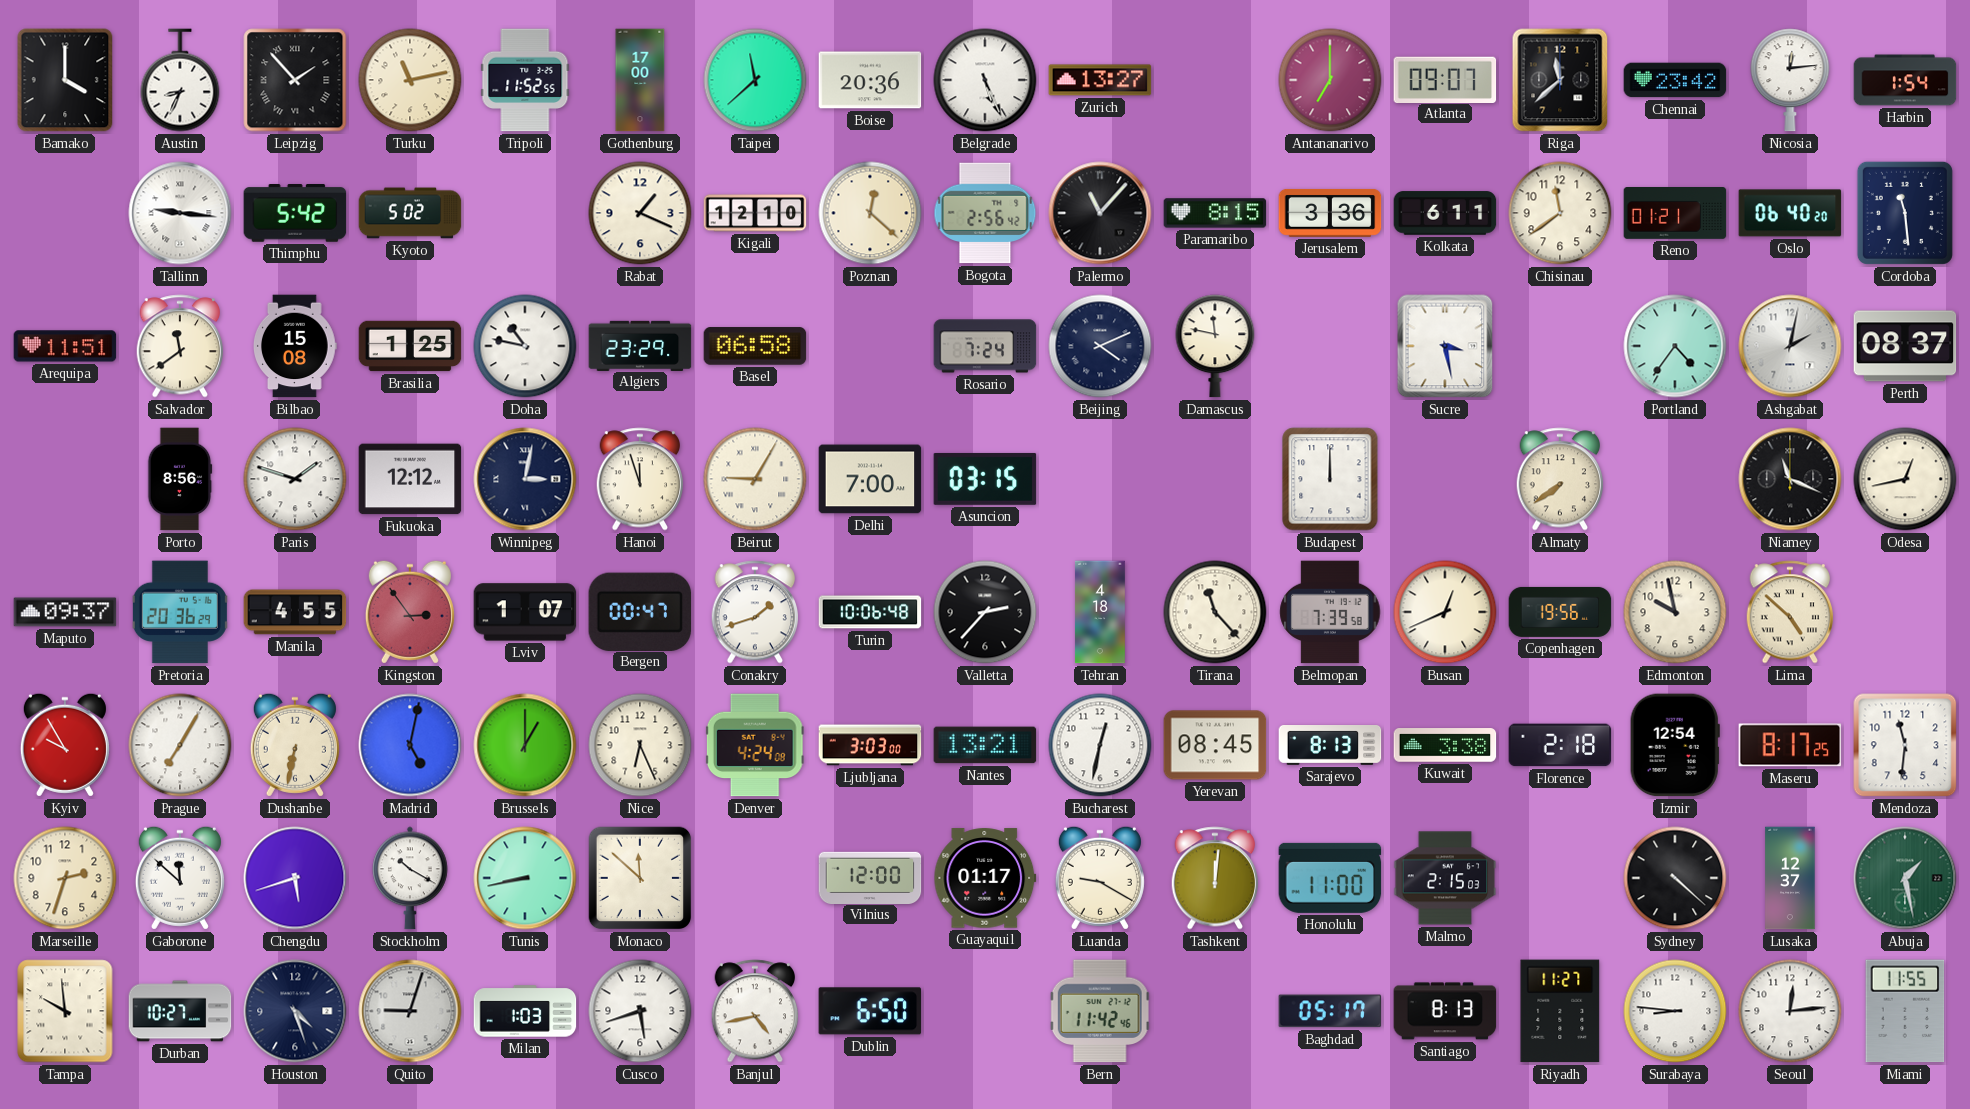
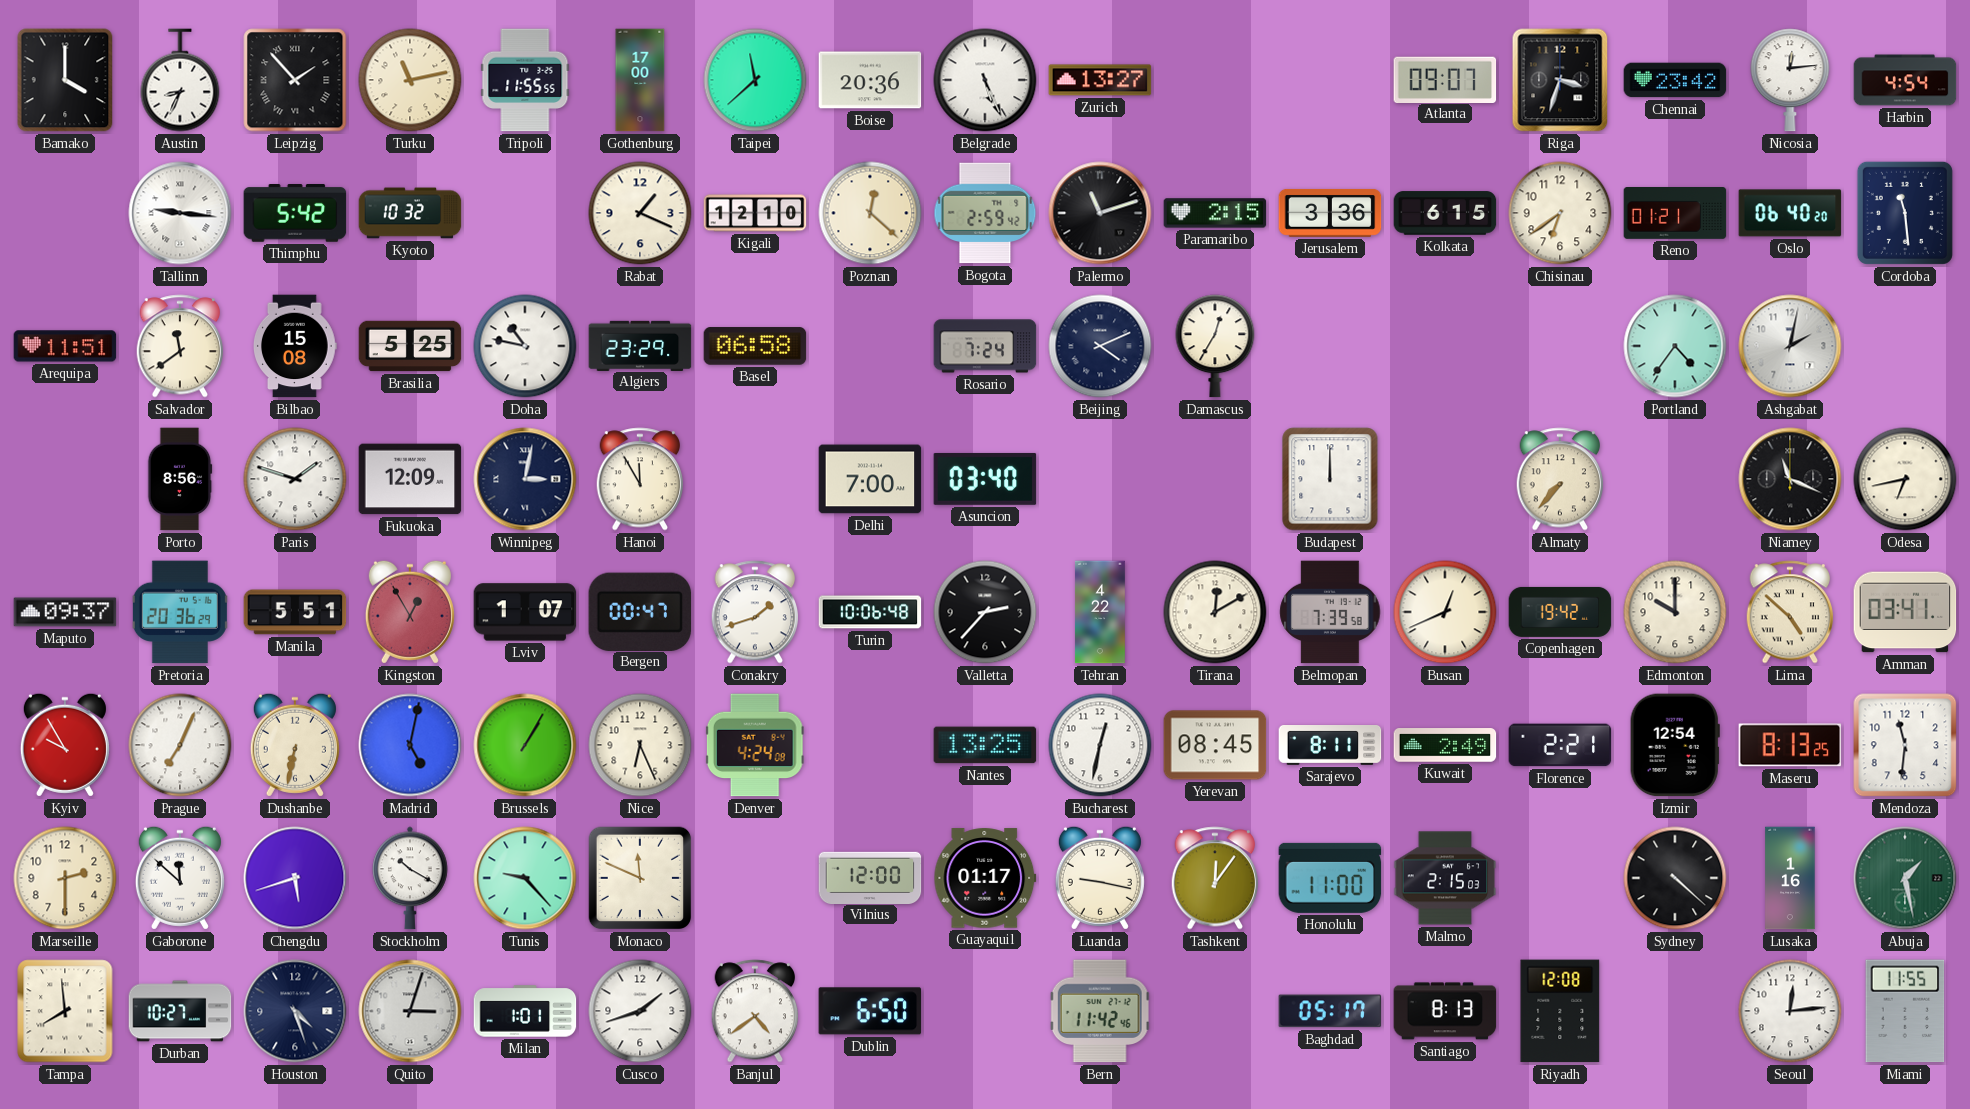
Tripoli: 11:52 -> 11:55
Antananarivo: 7:00 -> none
Riga: 11:38 -> 3:33
Harbin: 1:54 -> 4:54
Kyoto: 5:02 -> 10:32
Bogota: 2:56 -> 2:59
Palermo: 11:07 -> 11:12
Paramaribo: 8:15 -> 2:15
Kolkata: 6:11 -> 6:15
Chisinau: 11:39 -> 6:39
Brasilia: 1:25 -> 5:25
Damascus: 11:47 -> 12:35
Sucre: 3:28 -> none
Perth: 08:37 -> none
Fukuoka: 12:12 -> 12:09
Hanoi: 11:57 -> 11:55
Beirut: 9:05 -> none
Asuncion: 03:15 -> 03:40
Almaty: 7:39 -> 7:37
Odesa: 12:43 -> 6:43
Manila: 4:55 -> 5:51
Kingston: 2:54 -> 12:55
Tehran: 4:18 -> 4:22
Tirana: 11:23 -> 12:10
Copenhagen: 19:56 -> 19:42
Edmonton: 9:58 -> 10:00
Amman: none -> 03:41
Prague: 7:05 -> 7:04
Brussels: 1:00 -> 1:05
Ljubljana: 3:03 -> none
Nantes: 13:21 -> 13:25
Sarajevo: 8:13 -> 8:11
Kuwait: 3:38 -> 2:49
Florence: 2:18 -> 2:21
Maseru: 8:17 -> 8:13
Marseille: 2:33 -> 2:30
Tunis: 8:43 -> 9:23
Monaco: 11:52 -> 11:49
Luanda: 9:20 -> 9:17
Tashkent: 12:01 -> 12:06
Lusaka: 12:37 -> 1:16
Tampa: 9:59 -> 7:59
Quito: 9:03 -> 3:03
Milan: 1:03 -> 1:01
Cusco: 5:42 -> 1:42
Banjul: 4:43 -> 4:39
Riyadh: 11:27 -> 12:08
Surabaya: 8:46 -> none
